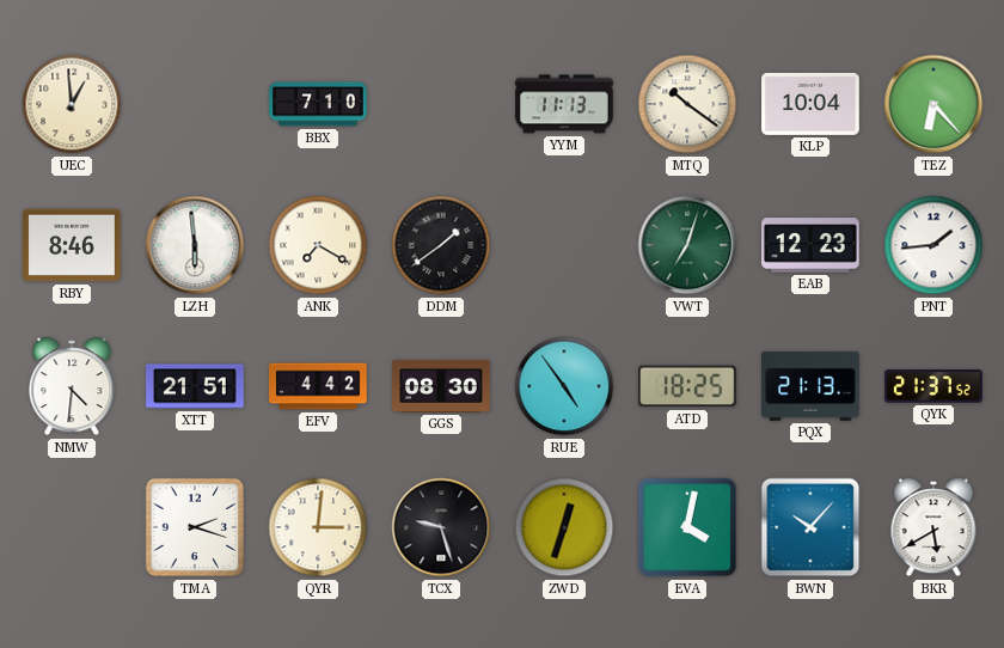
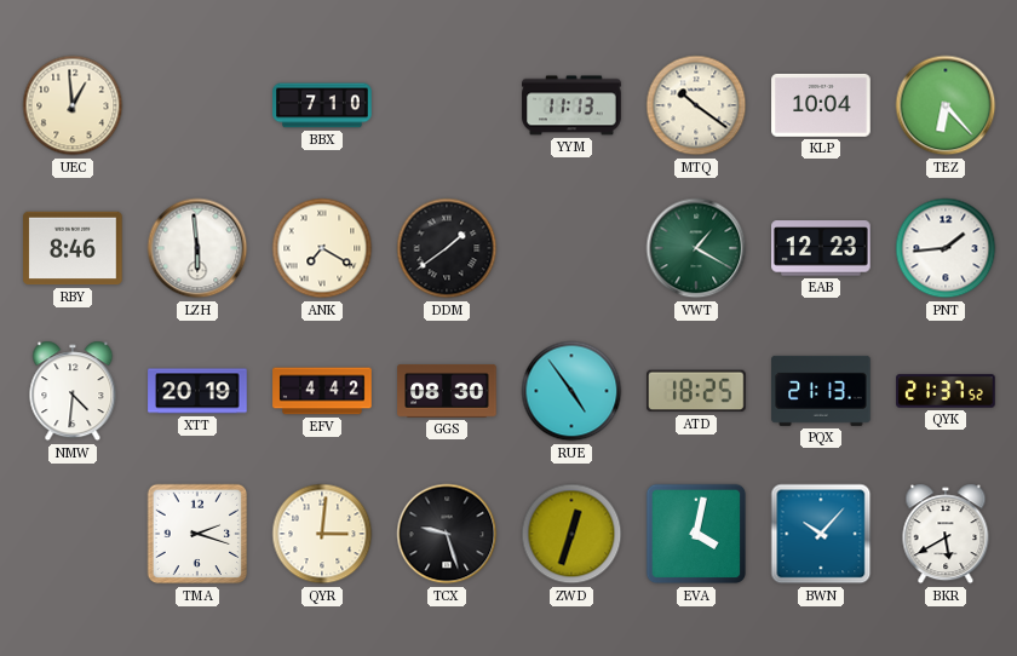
VWT: 7:03 -> 1:20
XTT: 21:51 -> 20:19
